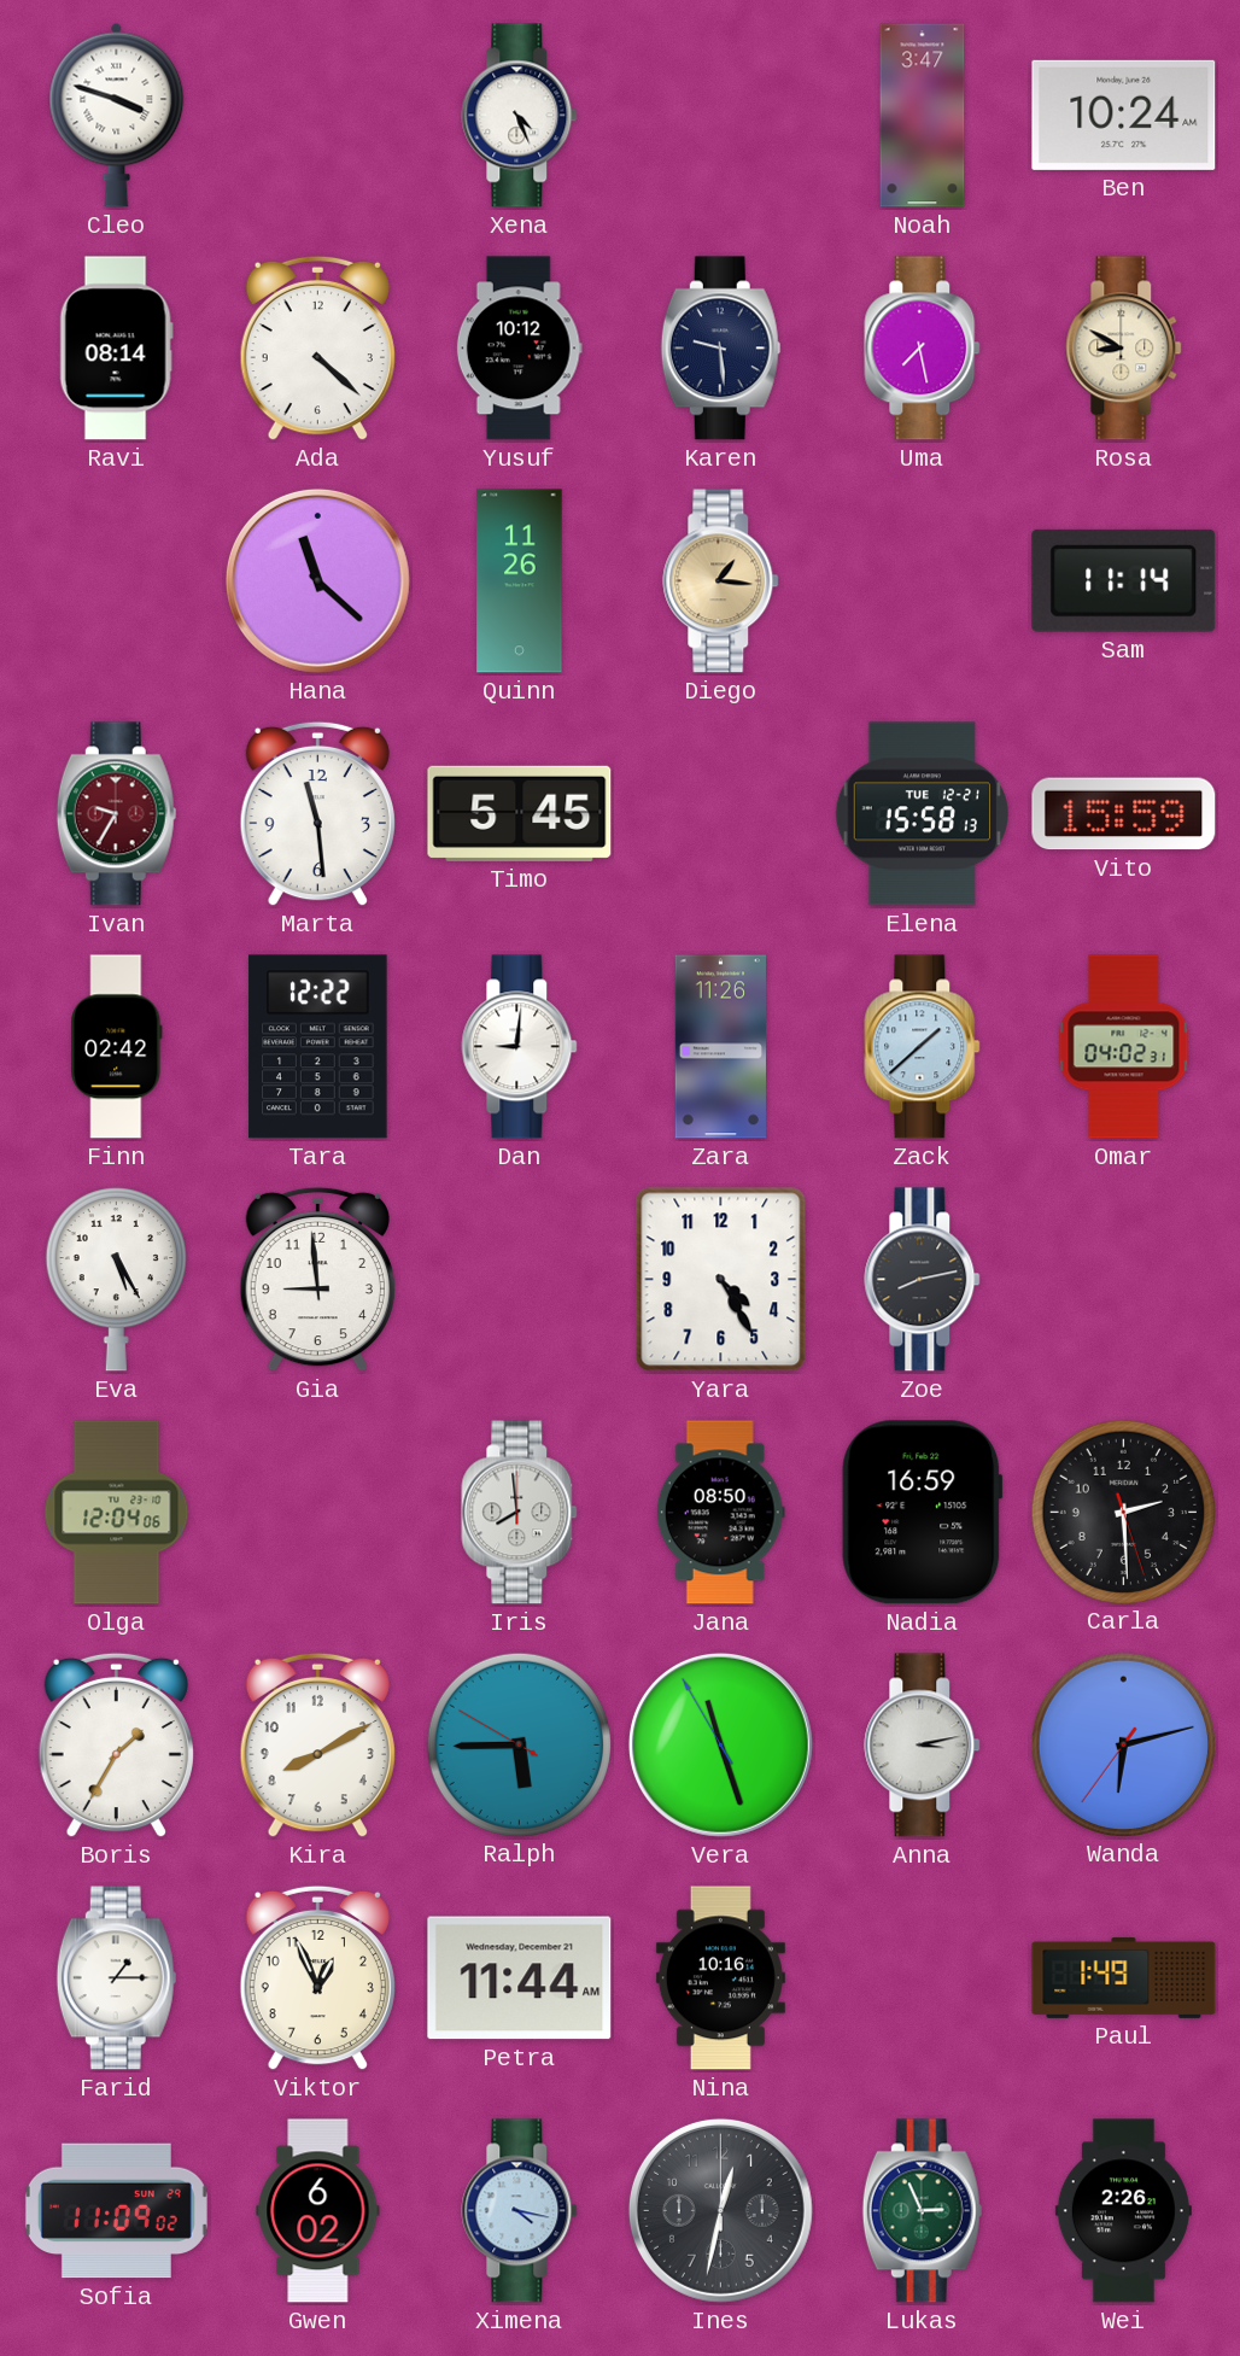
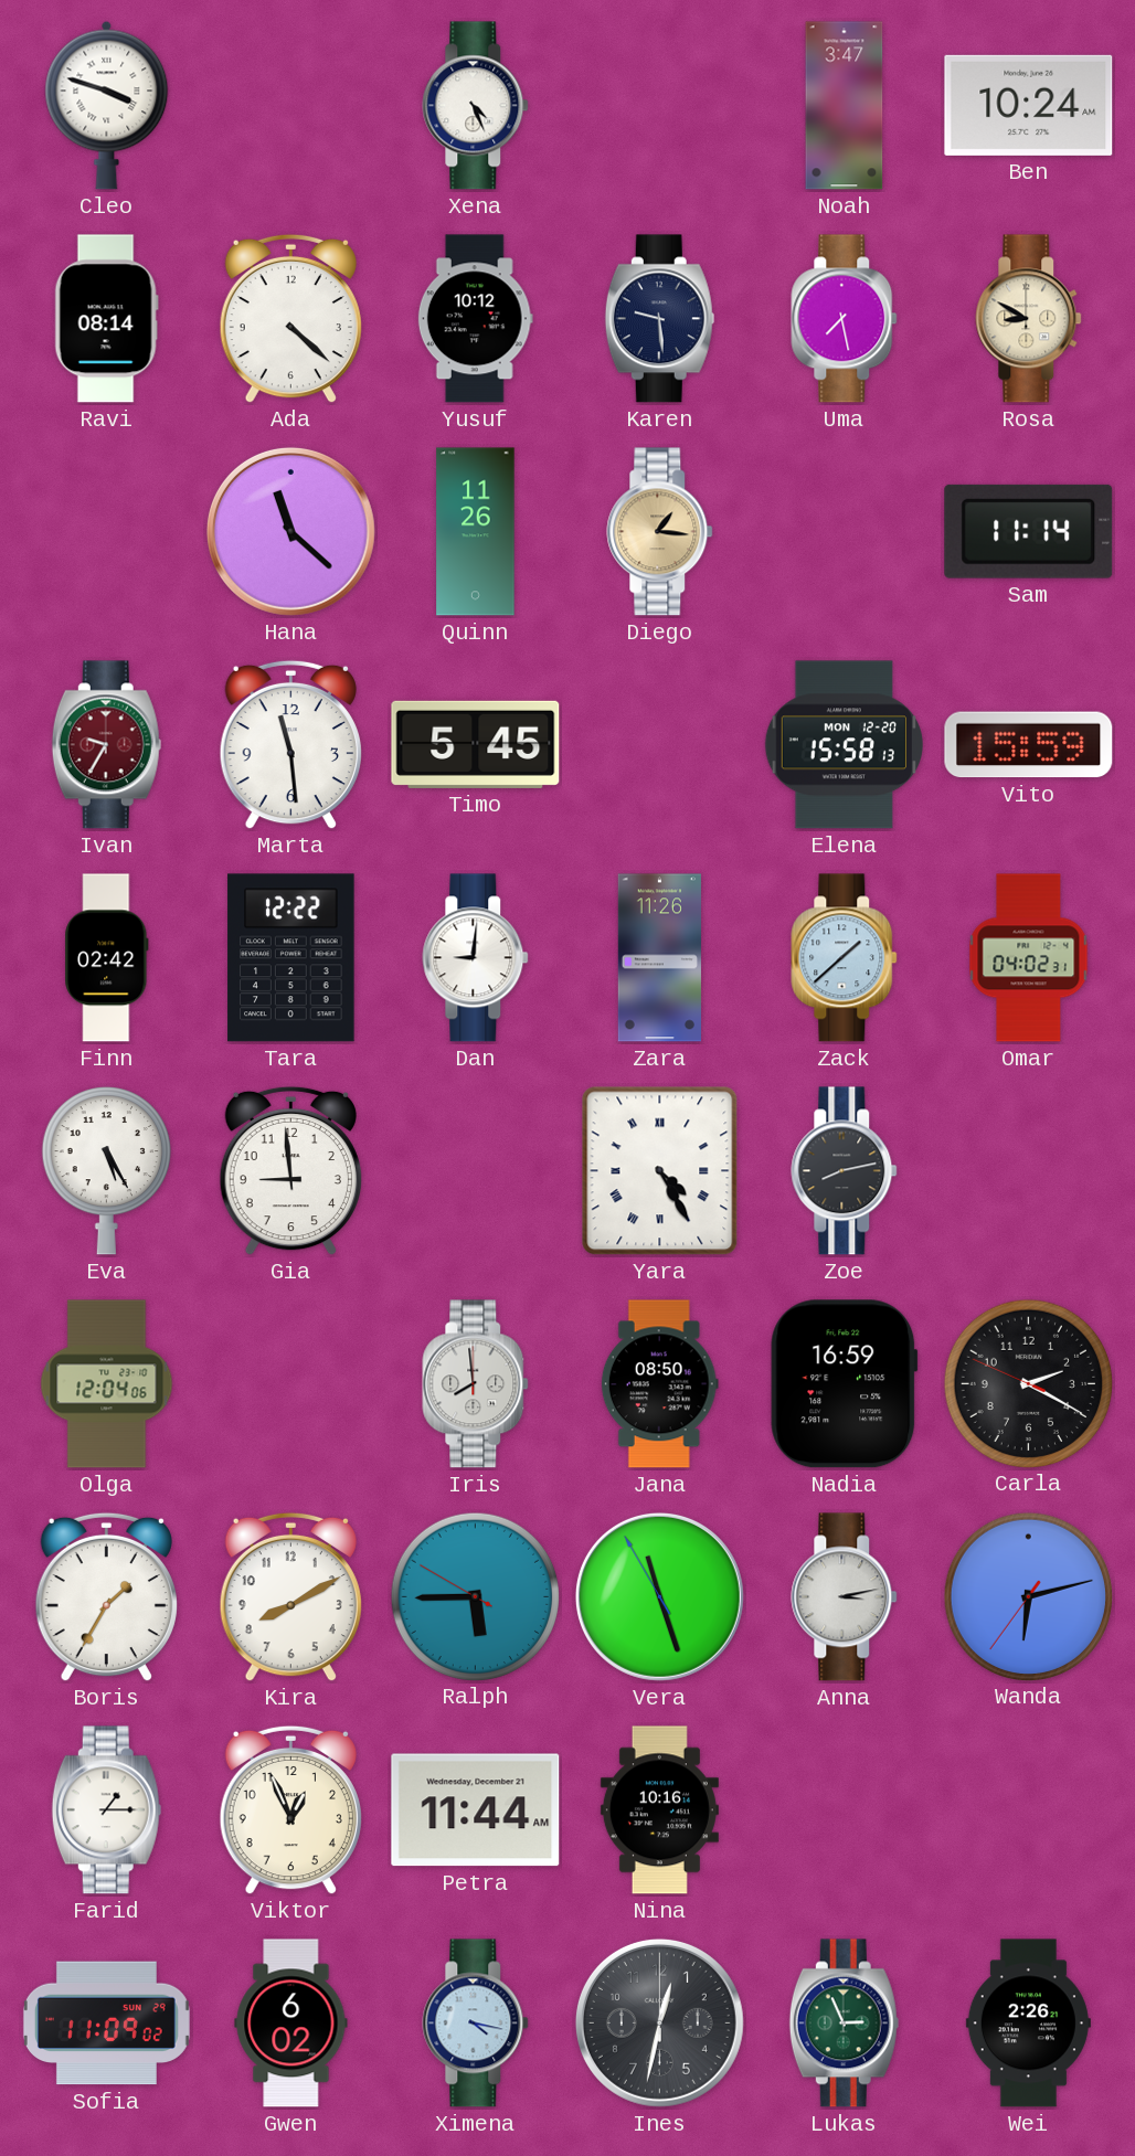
Elena date: TUE 12-21 -> MON 12-20
Yara numerals: Arabic -> Roman
Carla: 2:29 -> 2:19
Paul: 1:49 -> none
